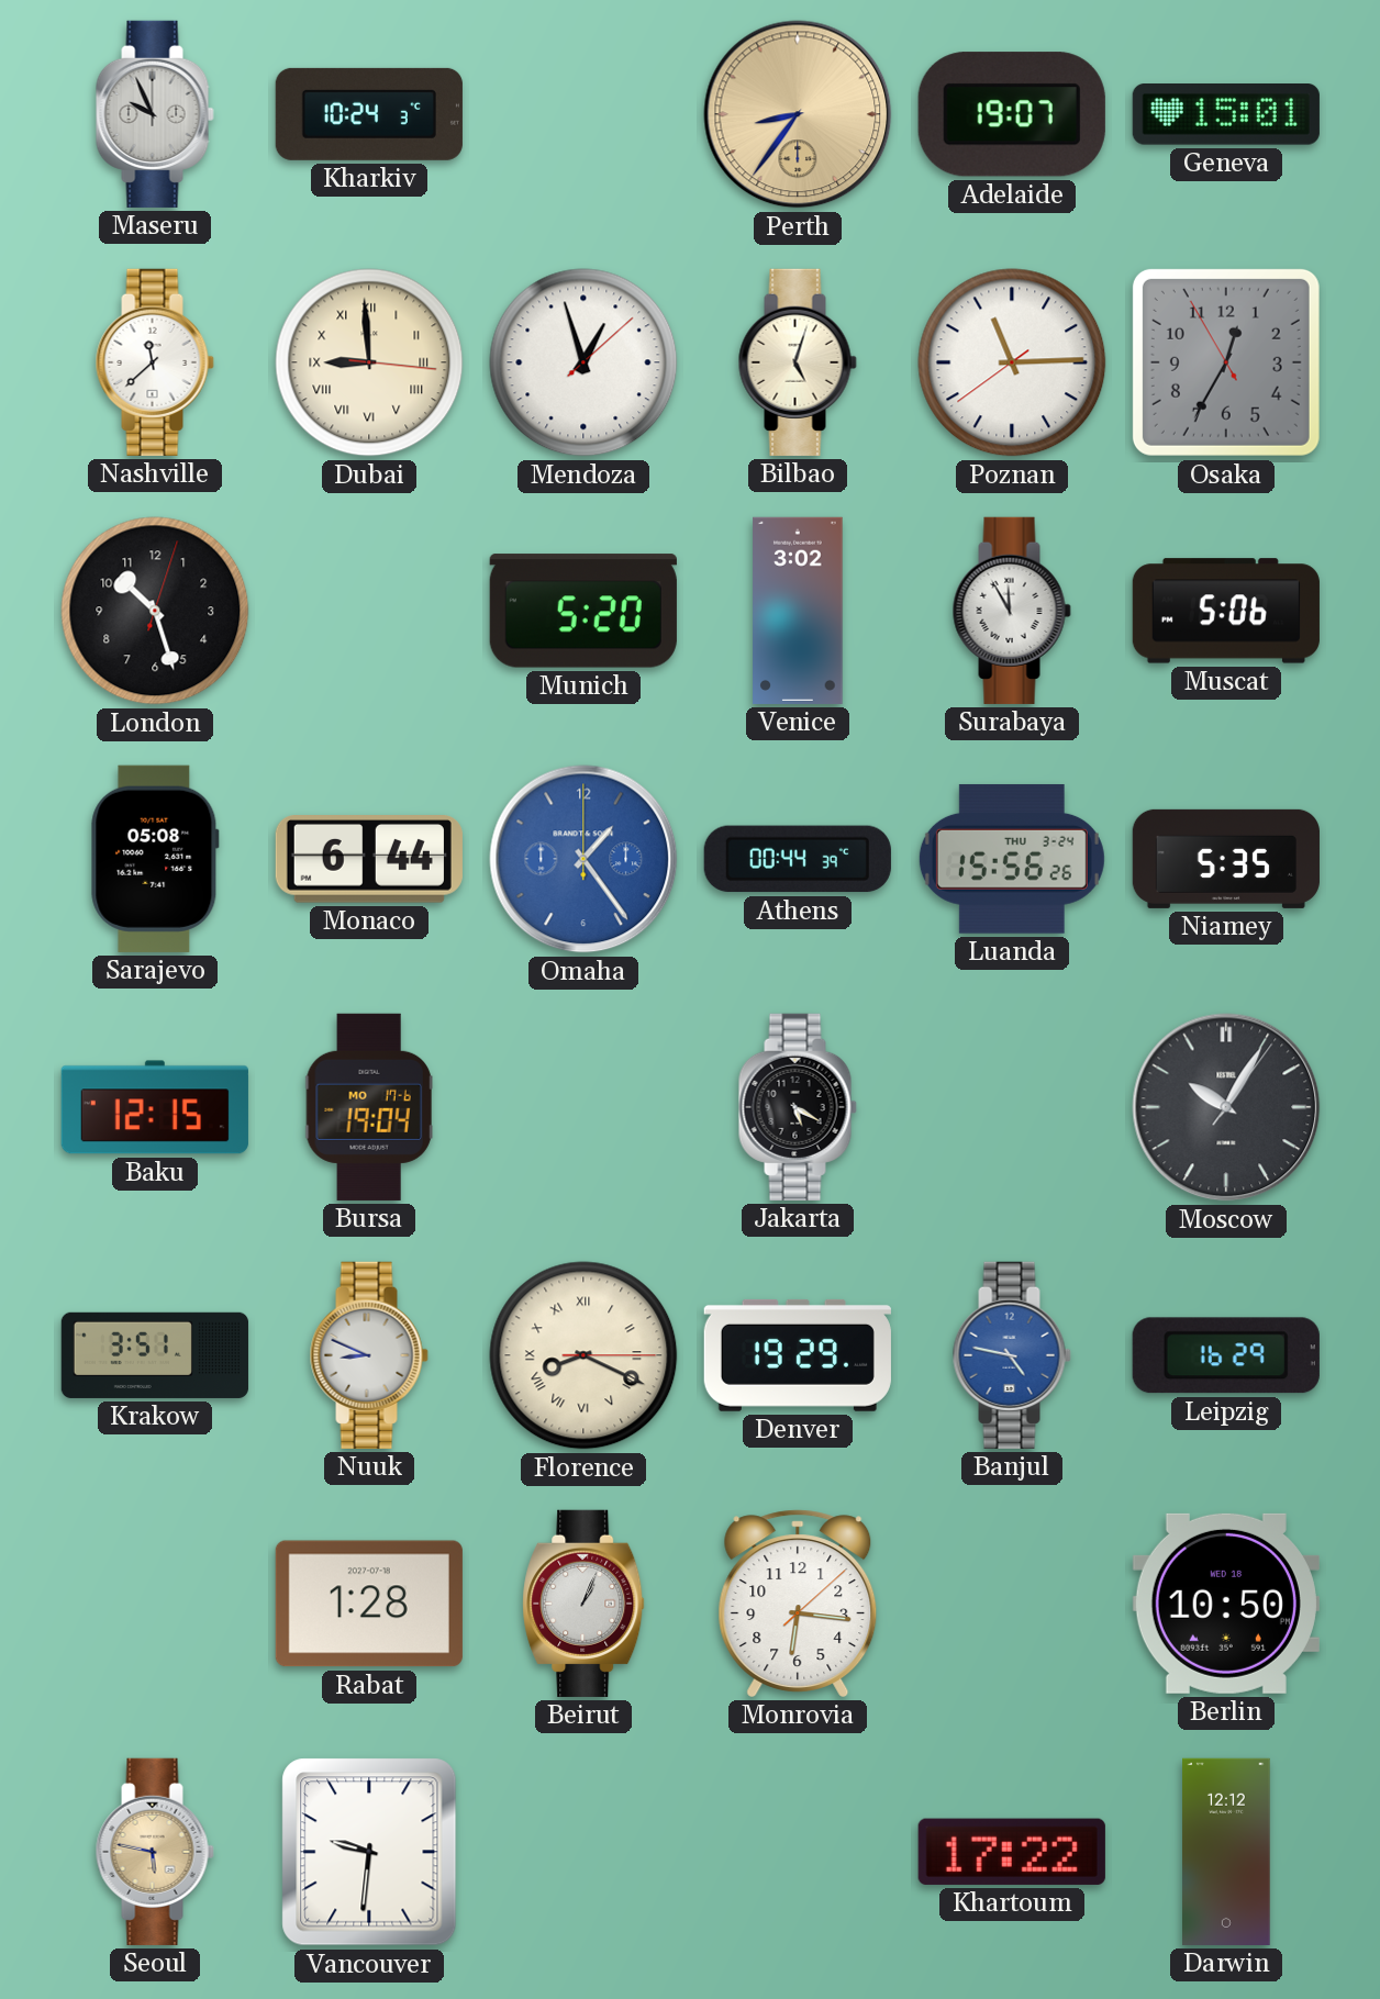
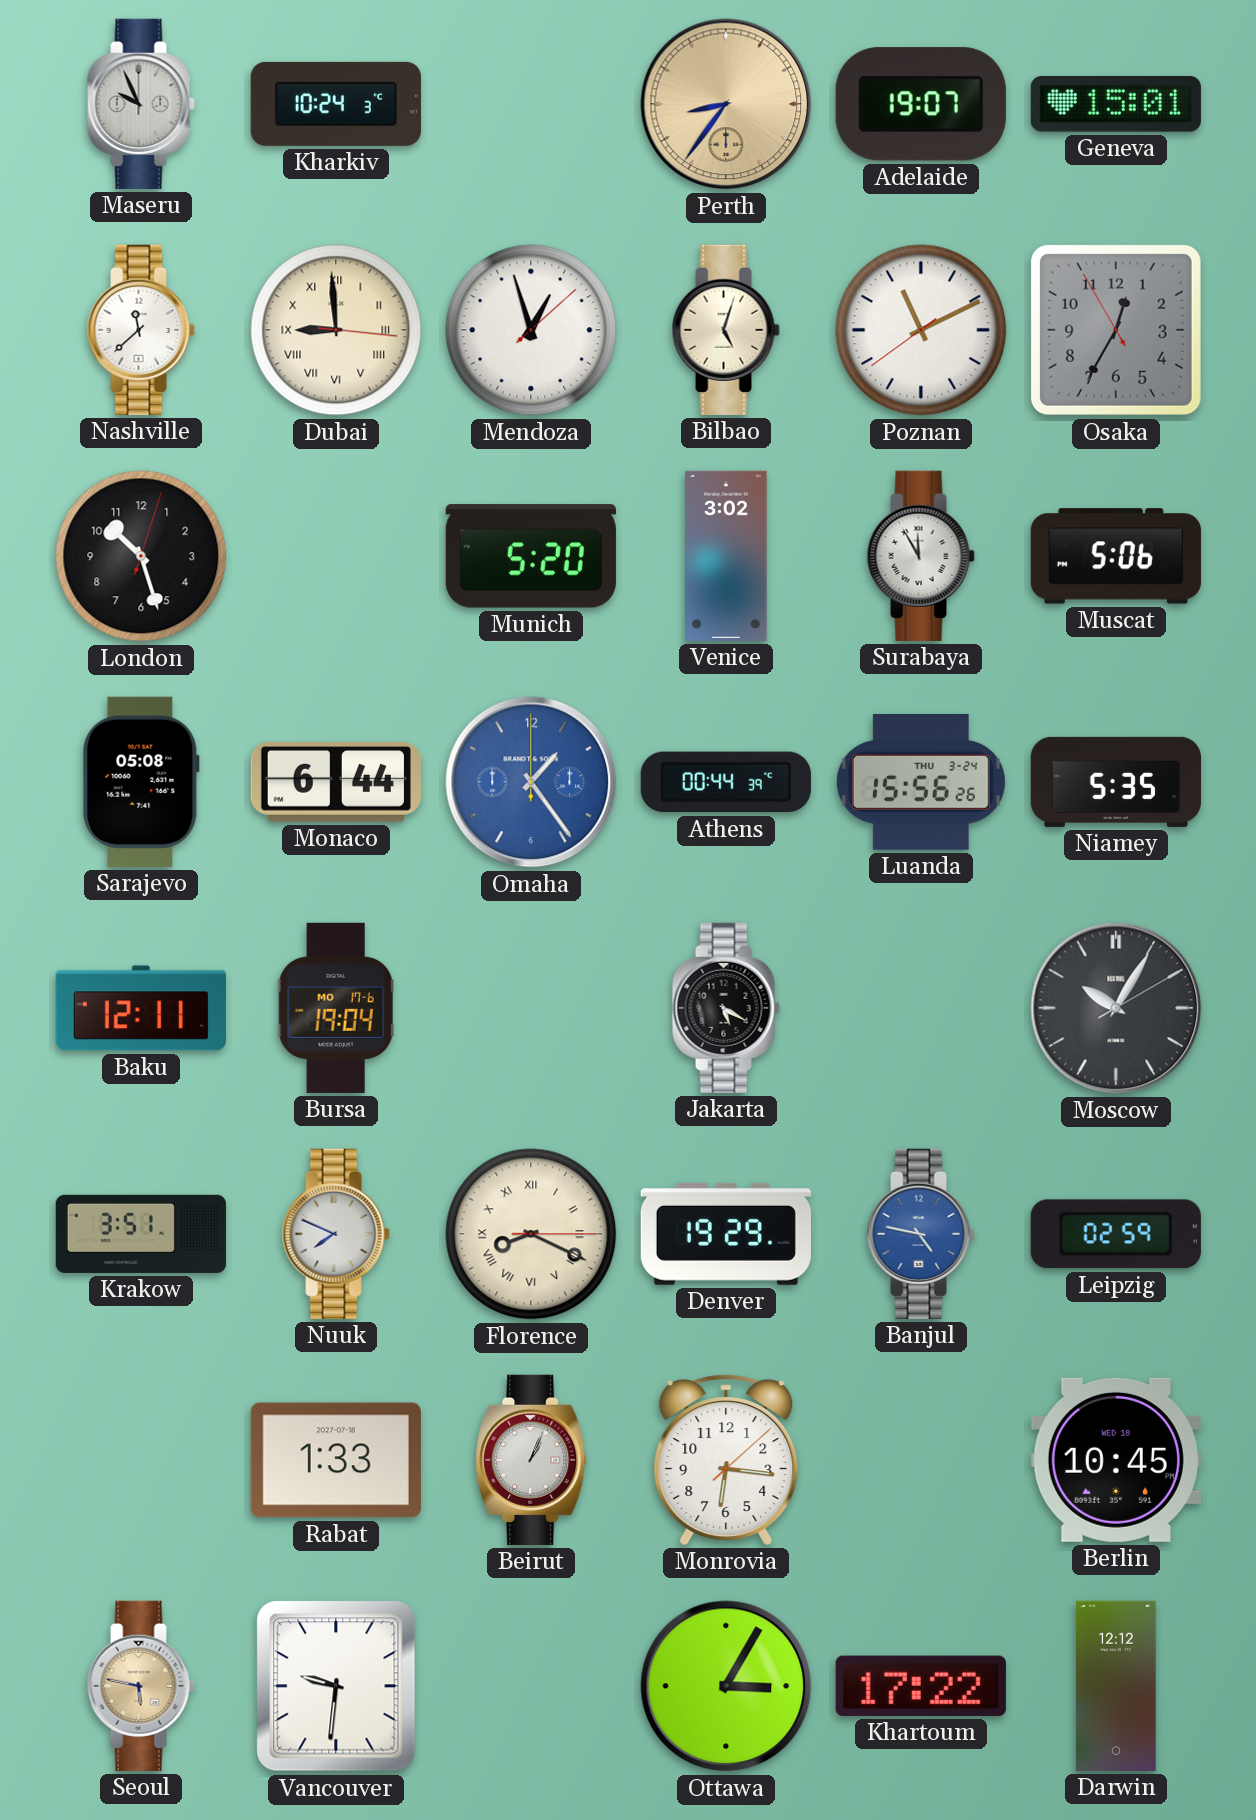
Poznan: 11:14 -> 11:10
Baku: 12:15 -> 12:11
Moscow: 10:05:06 -> 10:05:10
Nuuk: 8:49 -> 7:49
Leipzig: 16:29 -> 02:59
Rabat: 1:28 -> 1:33
Berlin: 10:50 -> 10:45
Ottawa: none -> 3:05
